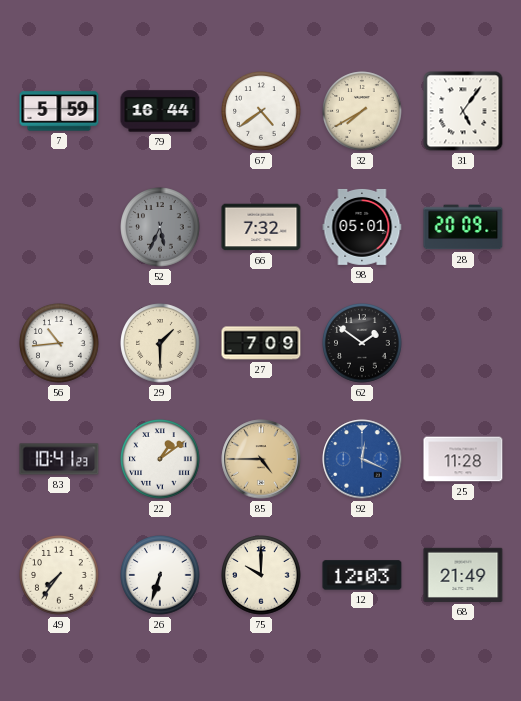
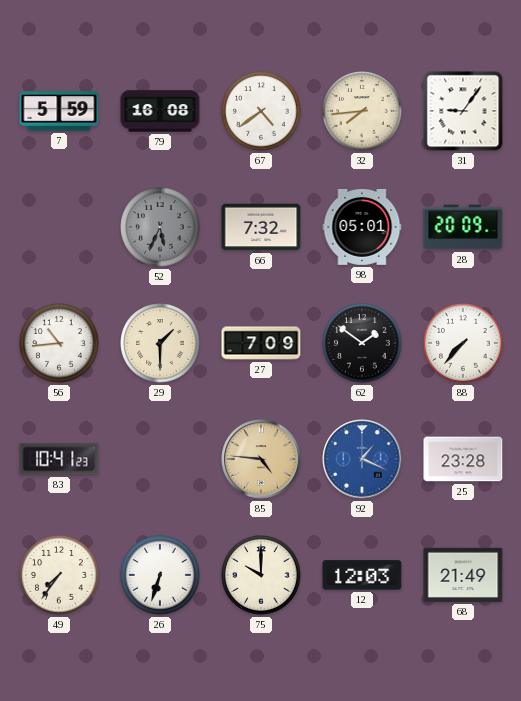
79: 16:44 -> 16:08
32: 7:40 -> 7:44
31: 5:06 -> 9:06
88: none -> 7:37
22: 1:09 -> none
85: 4:45 -> 4:46
92: 12:19 -> 1:19
25: 11:28 -> 23:28
